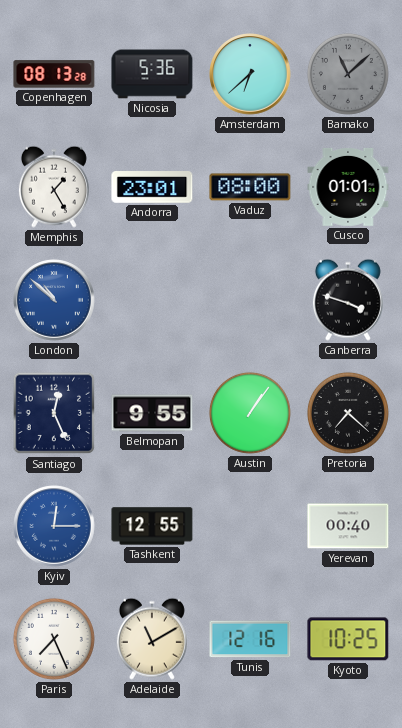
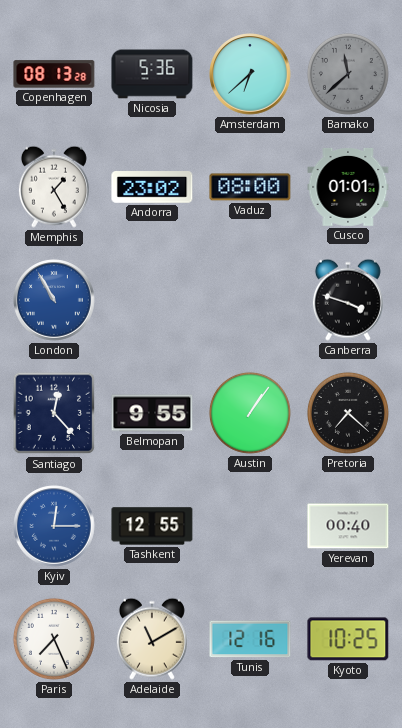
Bamako: 11:08 -> 11:38
Andorra: 23:01 -> 23:02
London: 10:52 -> 10:55
Santiago: 12:26 -> 12:23
